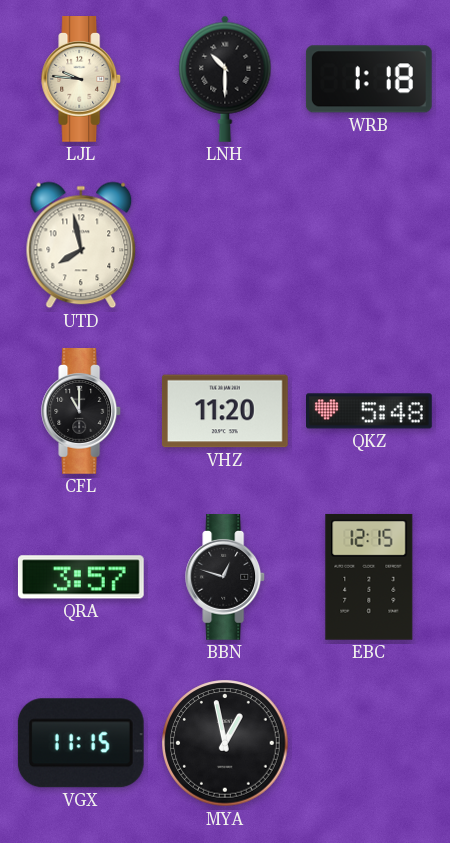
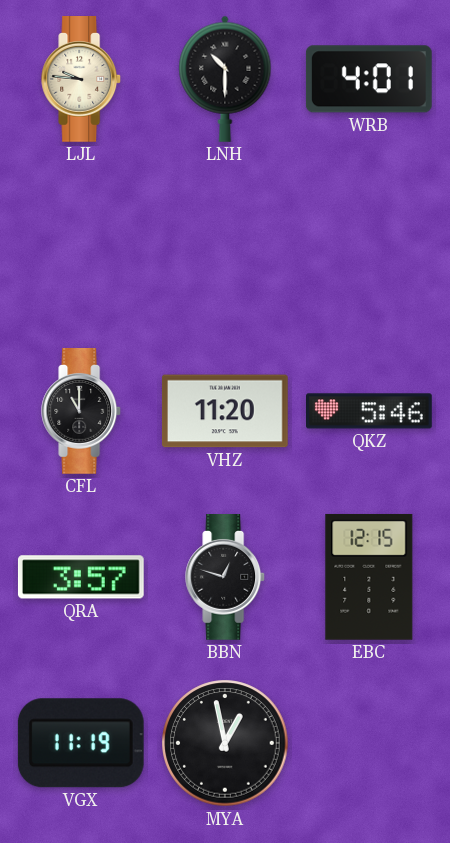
WRB: 1:18 -> 4:01
UTD: 7:58 -> none
QKZ: 5:48 -> 5:46
VGX: 11:15 -> 11:19
